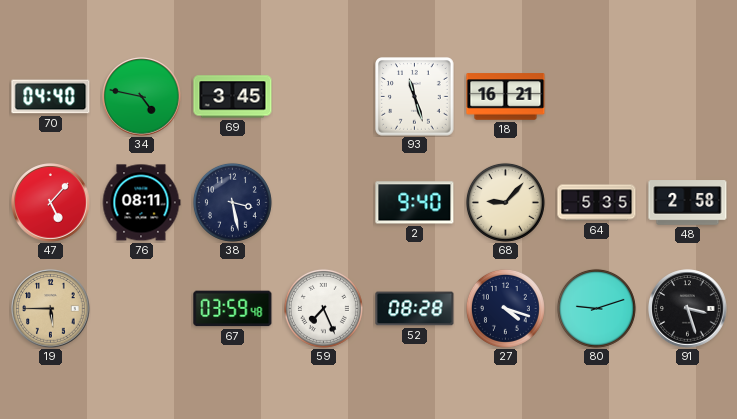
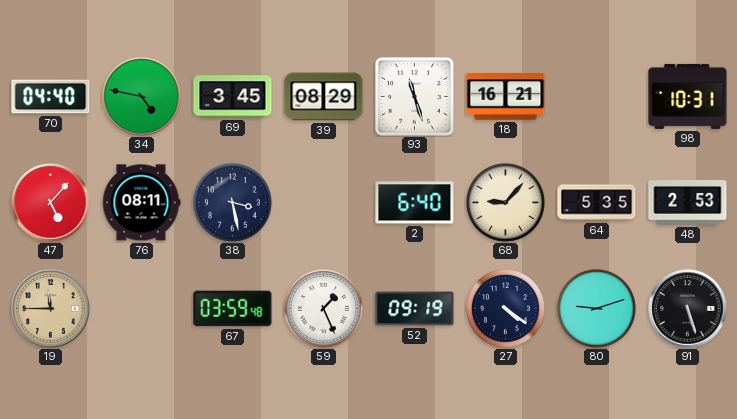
39: none -> 08:29
98: none -> 10:31
2: 9:40 -> 6:40
48: 2:58 -> 2:53
19: 5:45 -> 11:45
59: 7:26 -> 1:26
52: 08:28 -> 09:19
27: 4:18 -> 4:21
91: 3:27 -> 5:27
